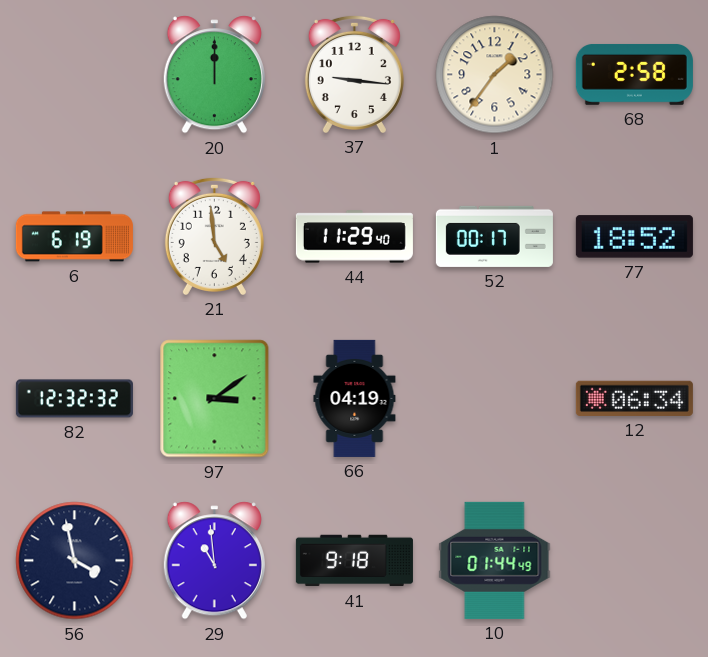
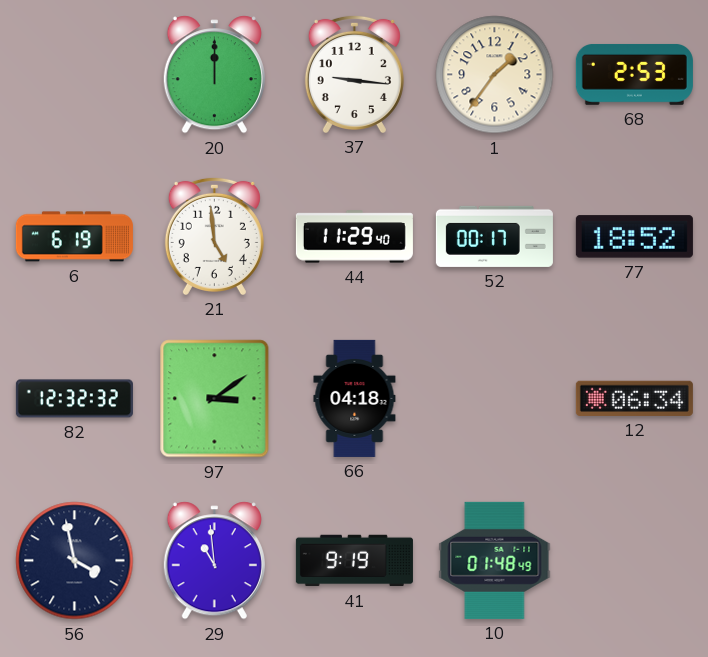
68: 2:58 -> 2:53
66: 04:19 -> 04:18
41: 9:18 -> 9:19
10: 01:44 -> 01:48
